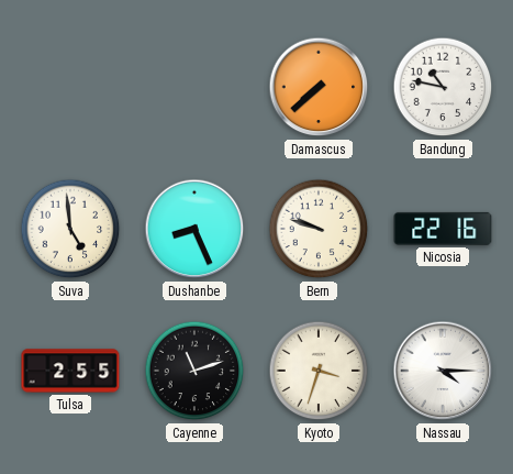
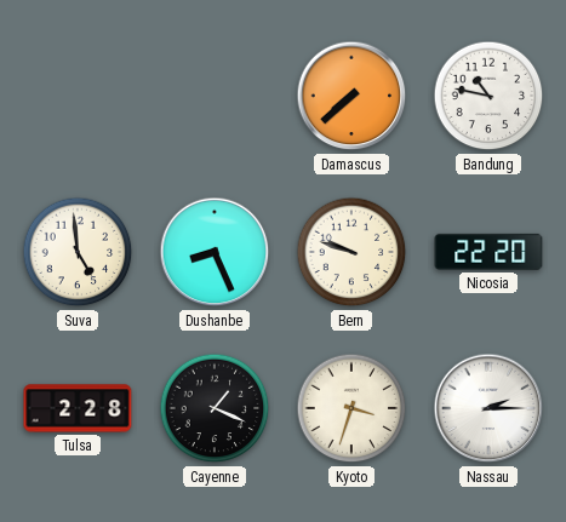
Nicosia: 22:16 -> 22:20
Tulsa: 2:55 -> 2:28
Cayenne: 11:12 -> 1:19
Nassau: 4:15 -> 2:15
